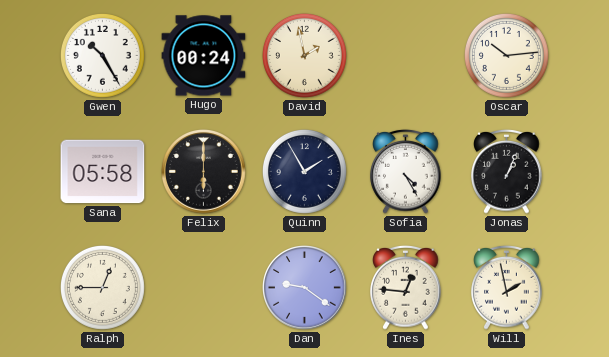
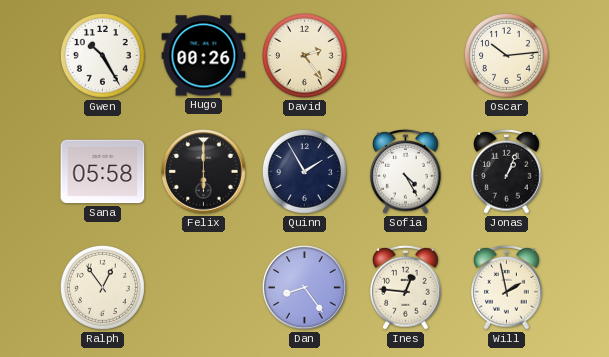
Hugo: 00:24 -> 00:26
David: 1:58 -> 2:24
Ralph: 12:45 -> 12:54
Dan: 9:21 -> 8:24
